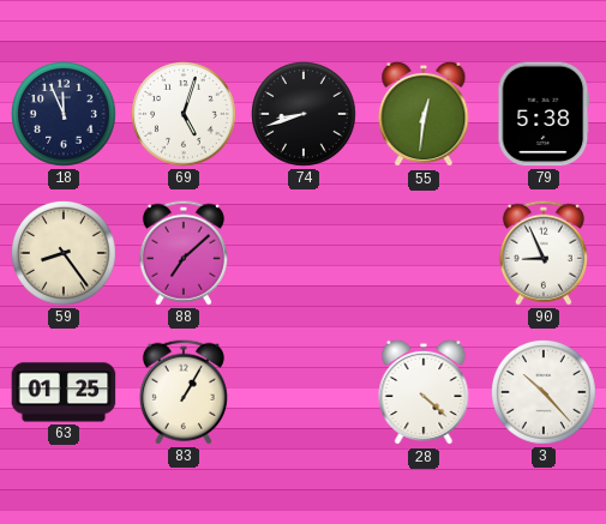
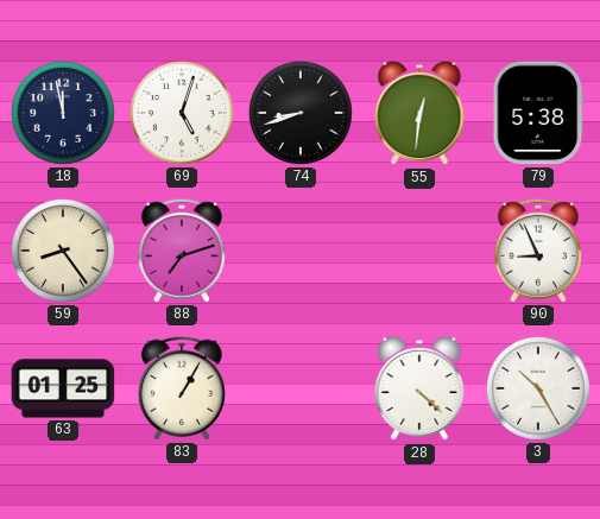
18: 11:56 -> 11:58
88: 7:08 -> 7:12
3: 10:23 -> 10:25
